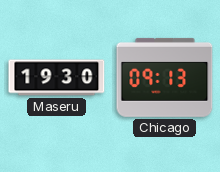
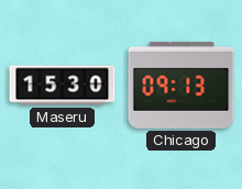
Maseru: 19:30 -> 15:30
